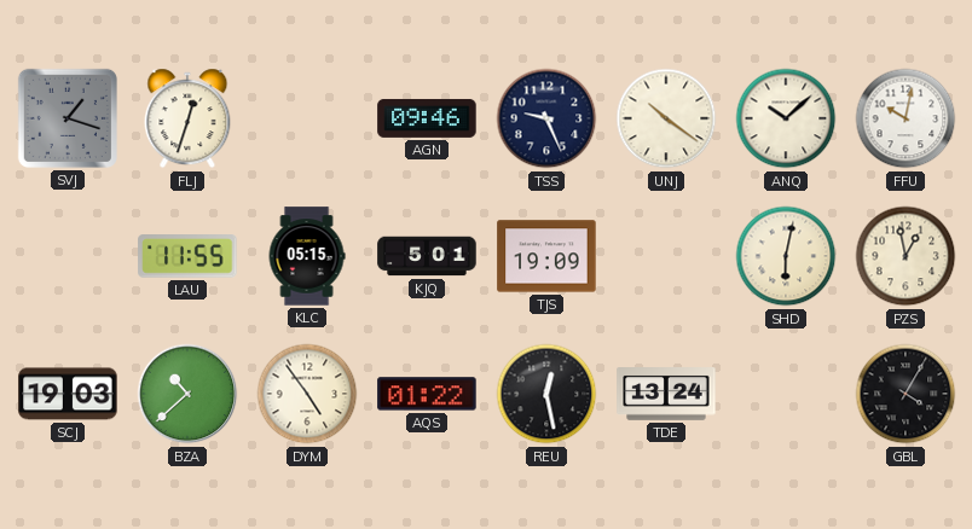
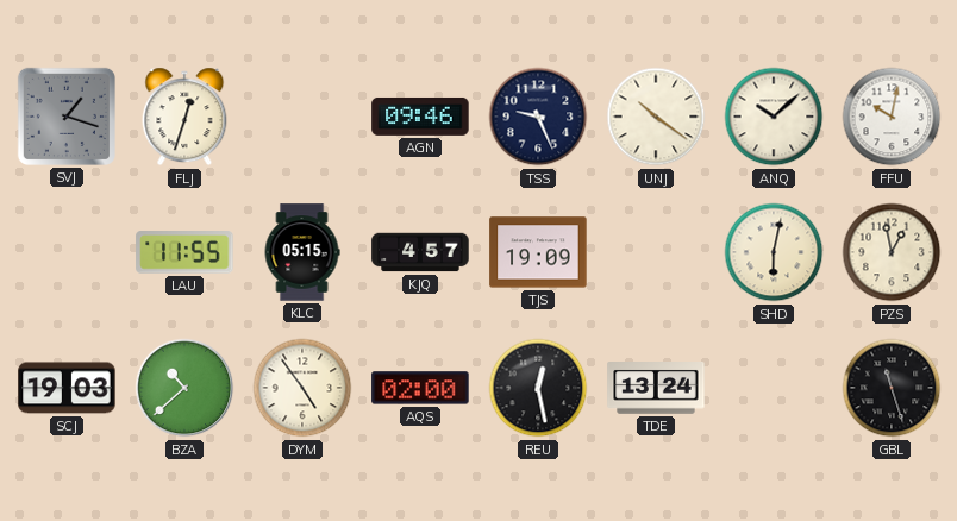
KJQ: 5:01 -> 4:57
AQS: 01:22 -> 02:00
GBL: 4:05 -> 11:27
